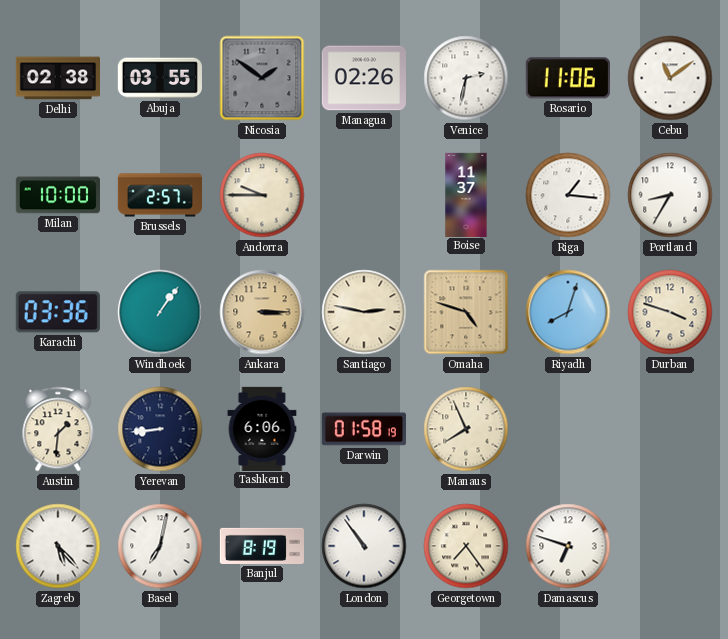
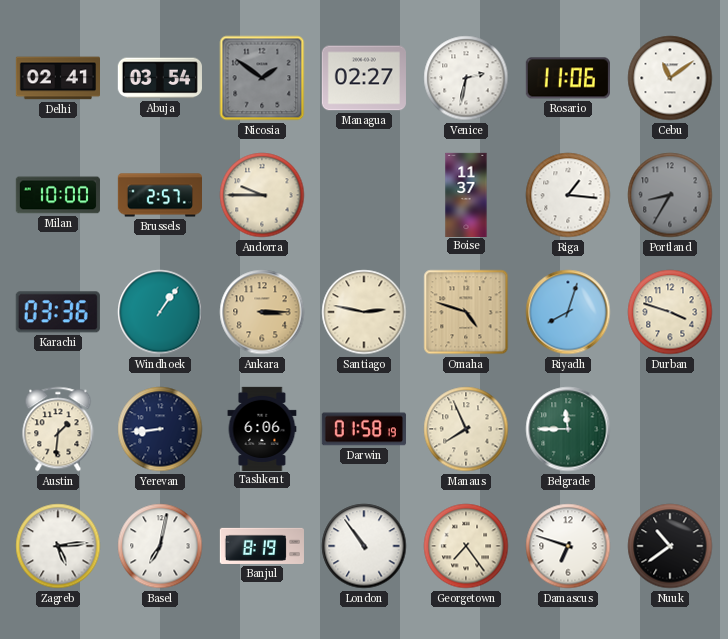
Delhi: 02:38 -> 02:41
Abuja: 03:55 -> 03:54
Managua: 02:26 -> 02:27
Portland dial: white -> grey
Belgrade: none -> 11:45
Zagreb: 5:23 -> 5:14
Nuuk: none -> 10:39
